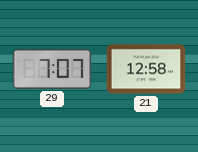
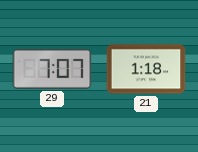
21: 12:58 -> 1:18
